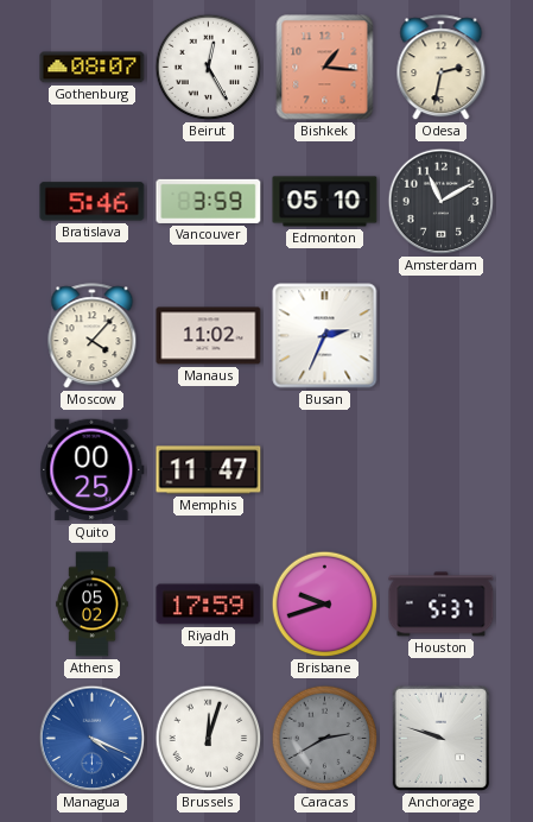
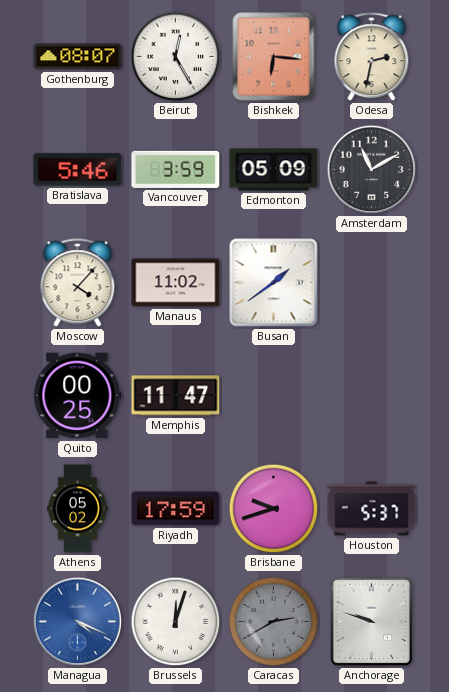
Bishkek: 1:16 -> 6:16
Edmonton: 05:10 -> 05:09
Busan: 2:34 -> 1:39
